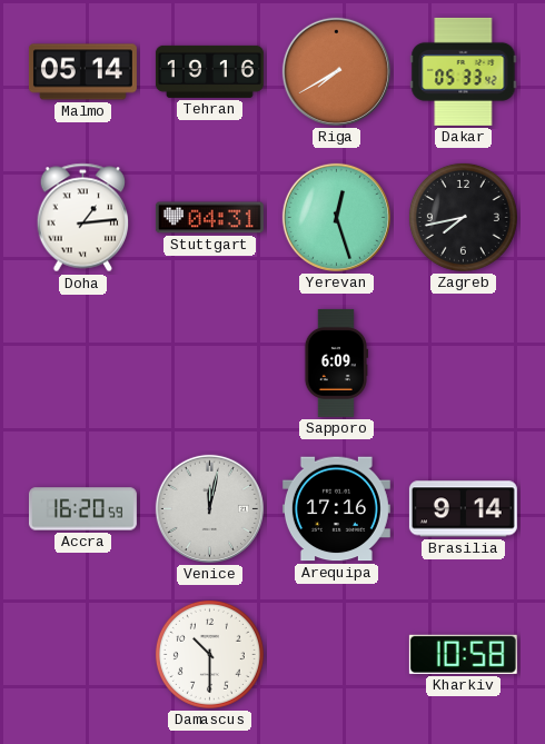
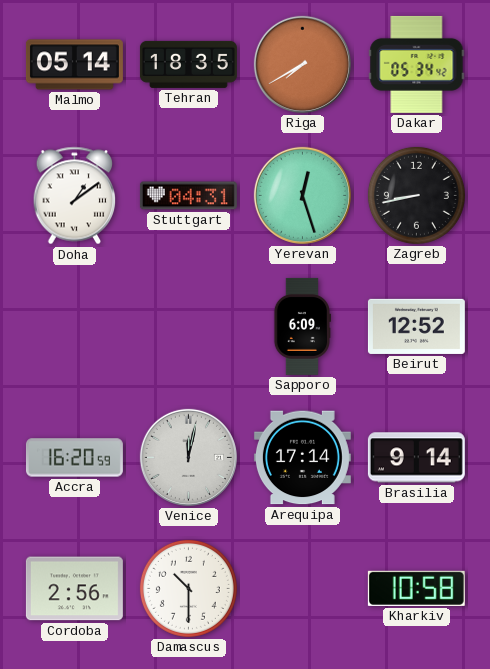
Tehran: 19:16 -> 18:35
Dakar: 05:33 -> 05:34
Doha: 1:14 -> 1:09
Zagreb: 7:43 -> 8:43
Beirut: none -> 12:52
Arequipa: 17:16 -> 17:14
Cordoba: none -> 2:56
